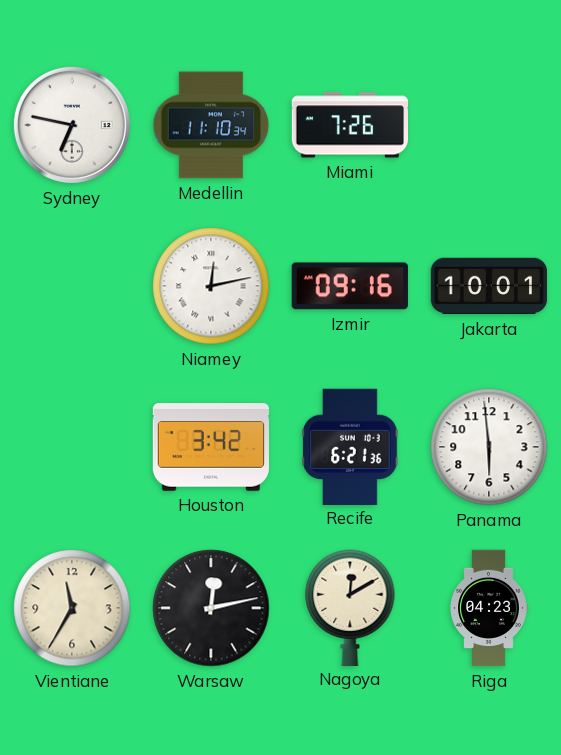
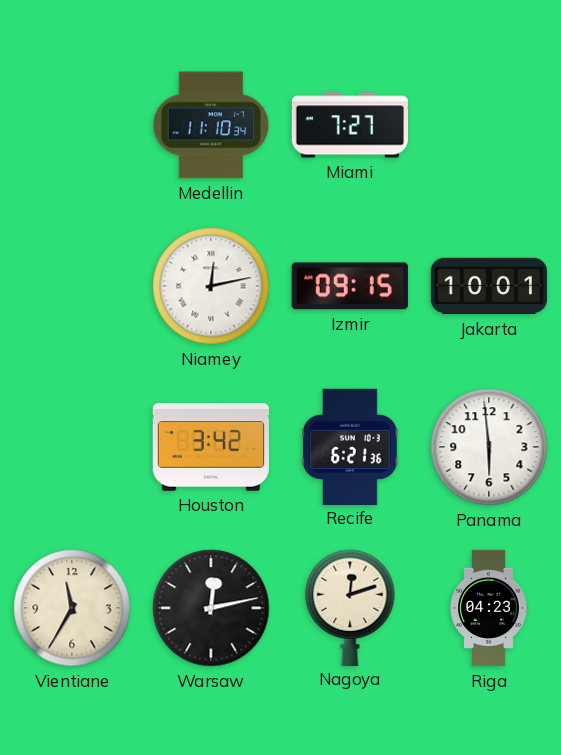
Sydney: 6:47 -> none
Miami: 7:26 -> 7:27
Izmir: 09:16 -> 09:15
Nagoya: 12:10 -> 12:12
